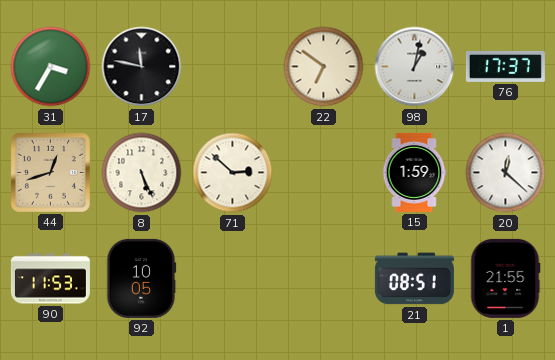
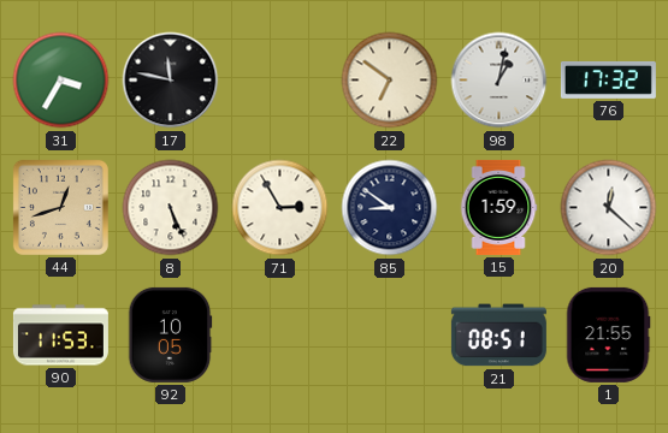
76: 17:37 -> 17:32
71: 2:52 -> 2:55
85: none -> 8:51
